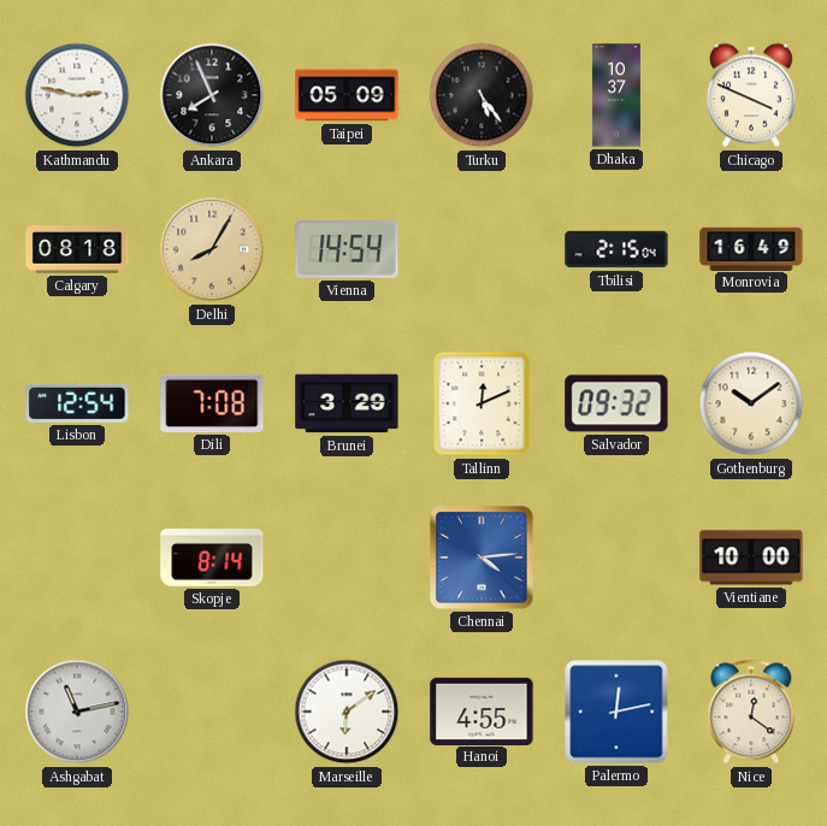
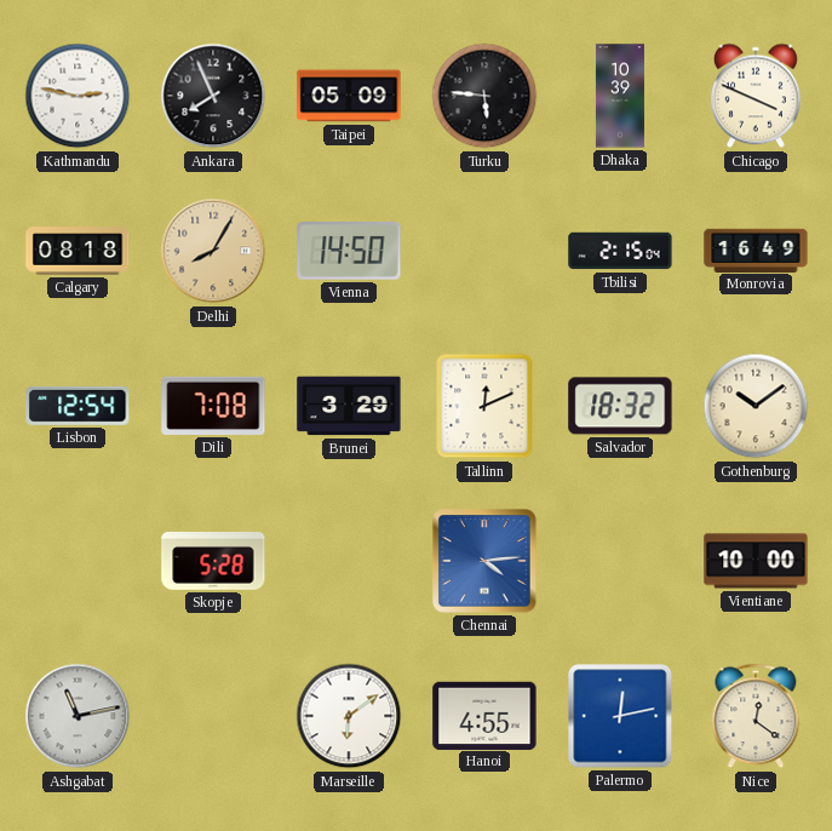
Turku: 5:24 -> 5:46
Dhaka: 10:37 -> 10:39
Vienna: 14:54 -> 14:50
Salvador: 09:32 -> 18:32
Skopje: 8:14 -> 5:28
